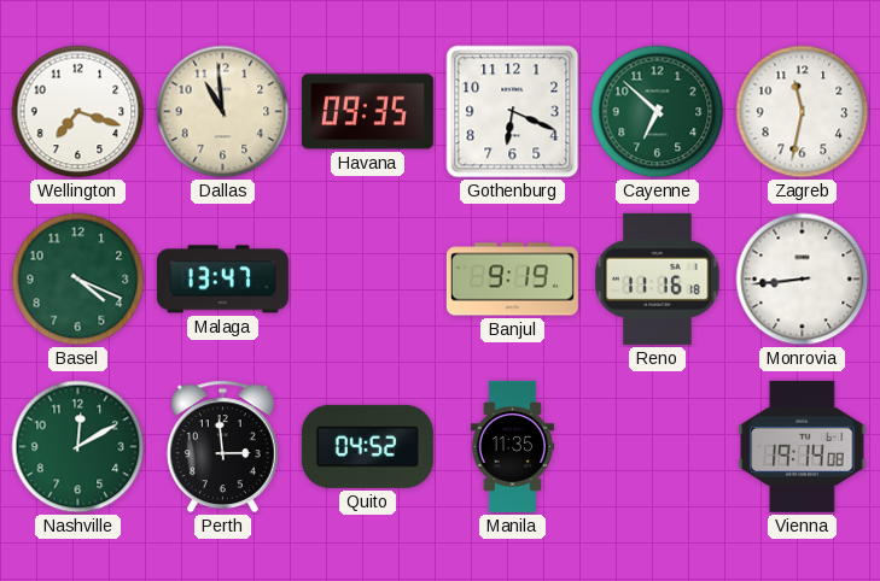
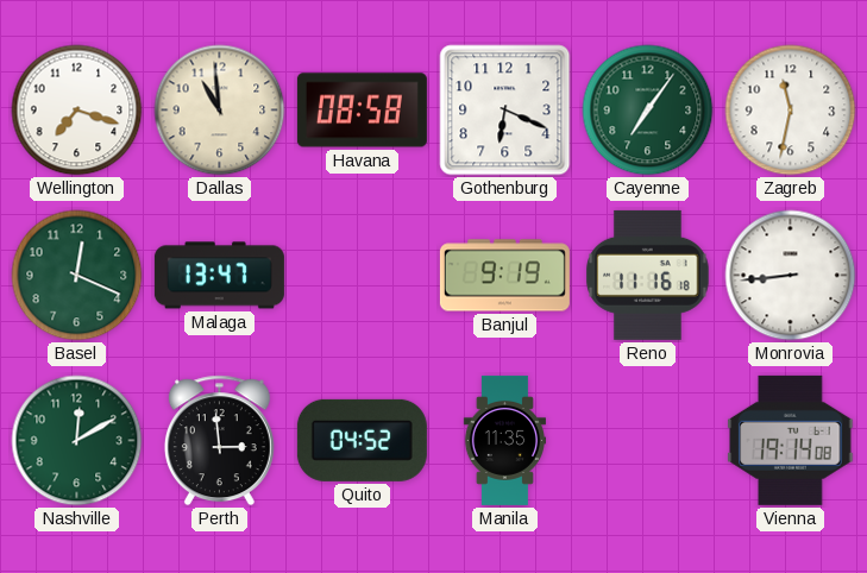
Havana: 09:35 -> 08:58
Cayenne: 6:52 -> 7:06
Basel: 4:19 -> 12:19
